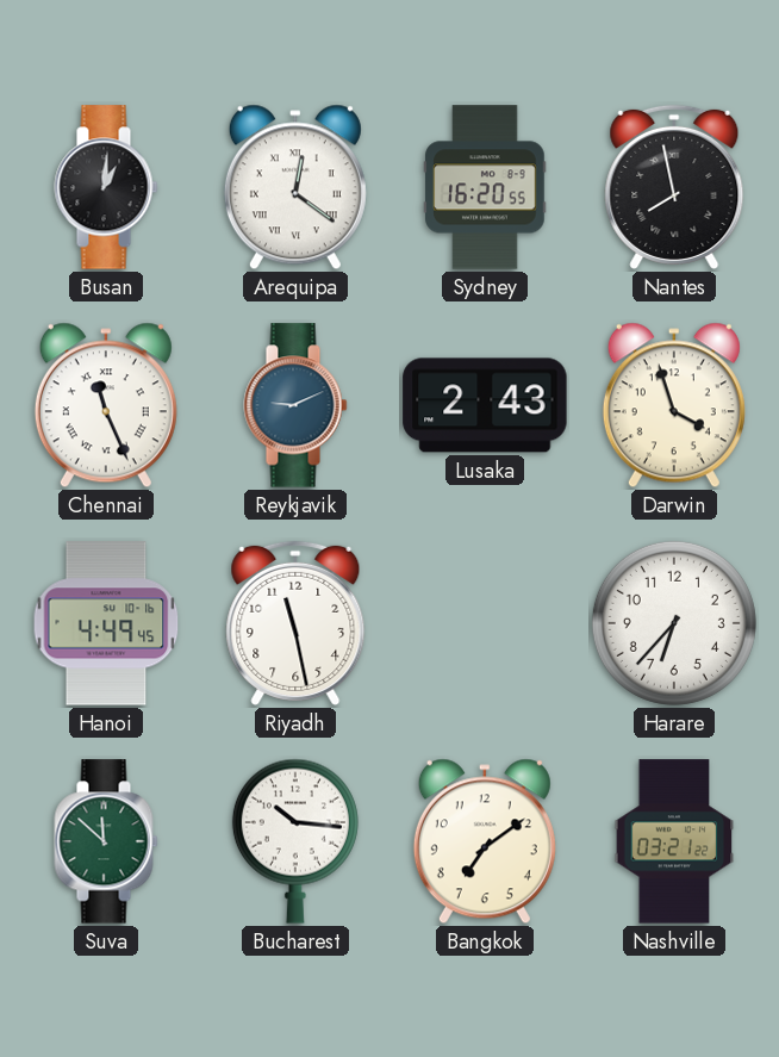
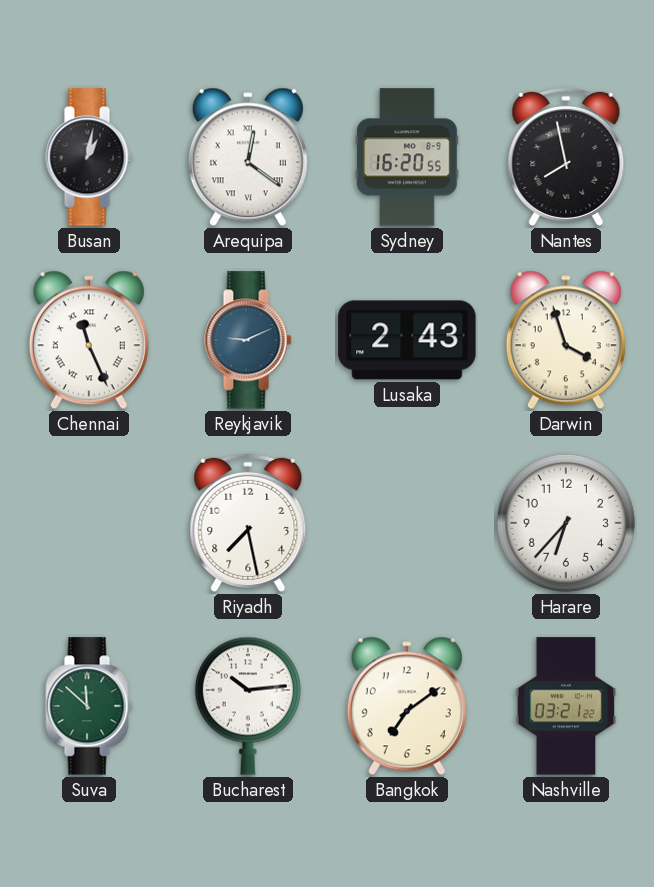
Busan: 1:01 -> 1:02
Hanoi: 4:49 -> none
Riyadh: 11:28 -> 7:28
Bucharest: 10:16 -> 10:14
